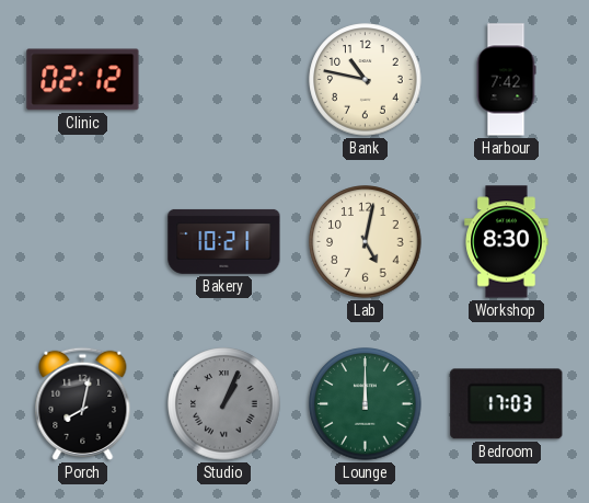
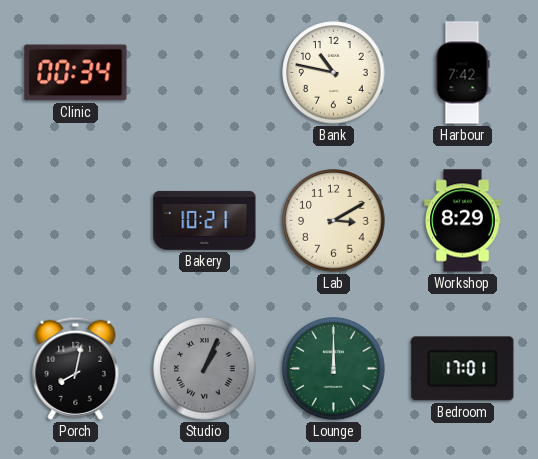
Clinic: 02:12 -> 00:34
Lab: 5:02 -> 3:10
Workshop: 8:30 -> 8:29
Bedroom: 17:03 -> 17:01
